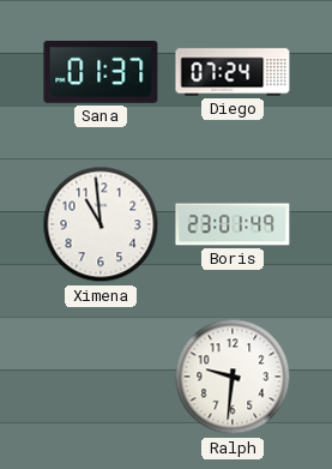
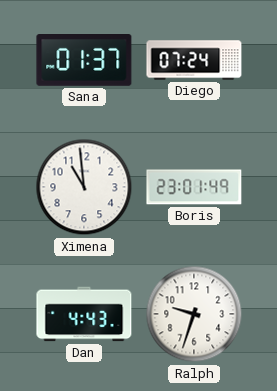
Dan: none -> 4:43
Ralph: 9:31 -> 9:33
